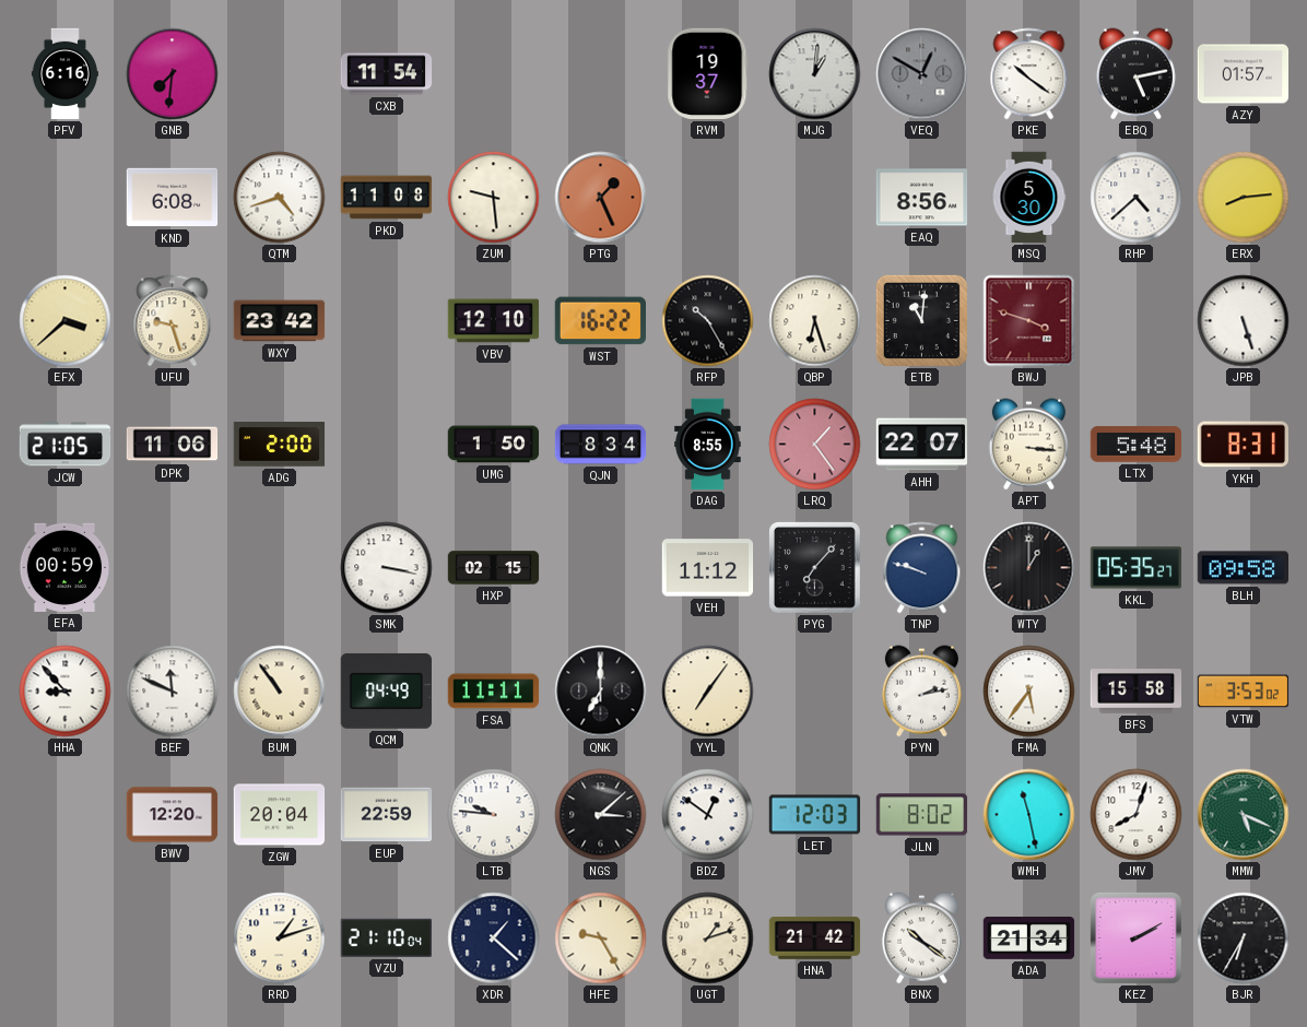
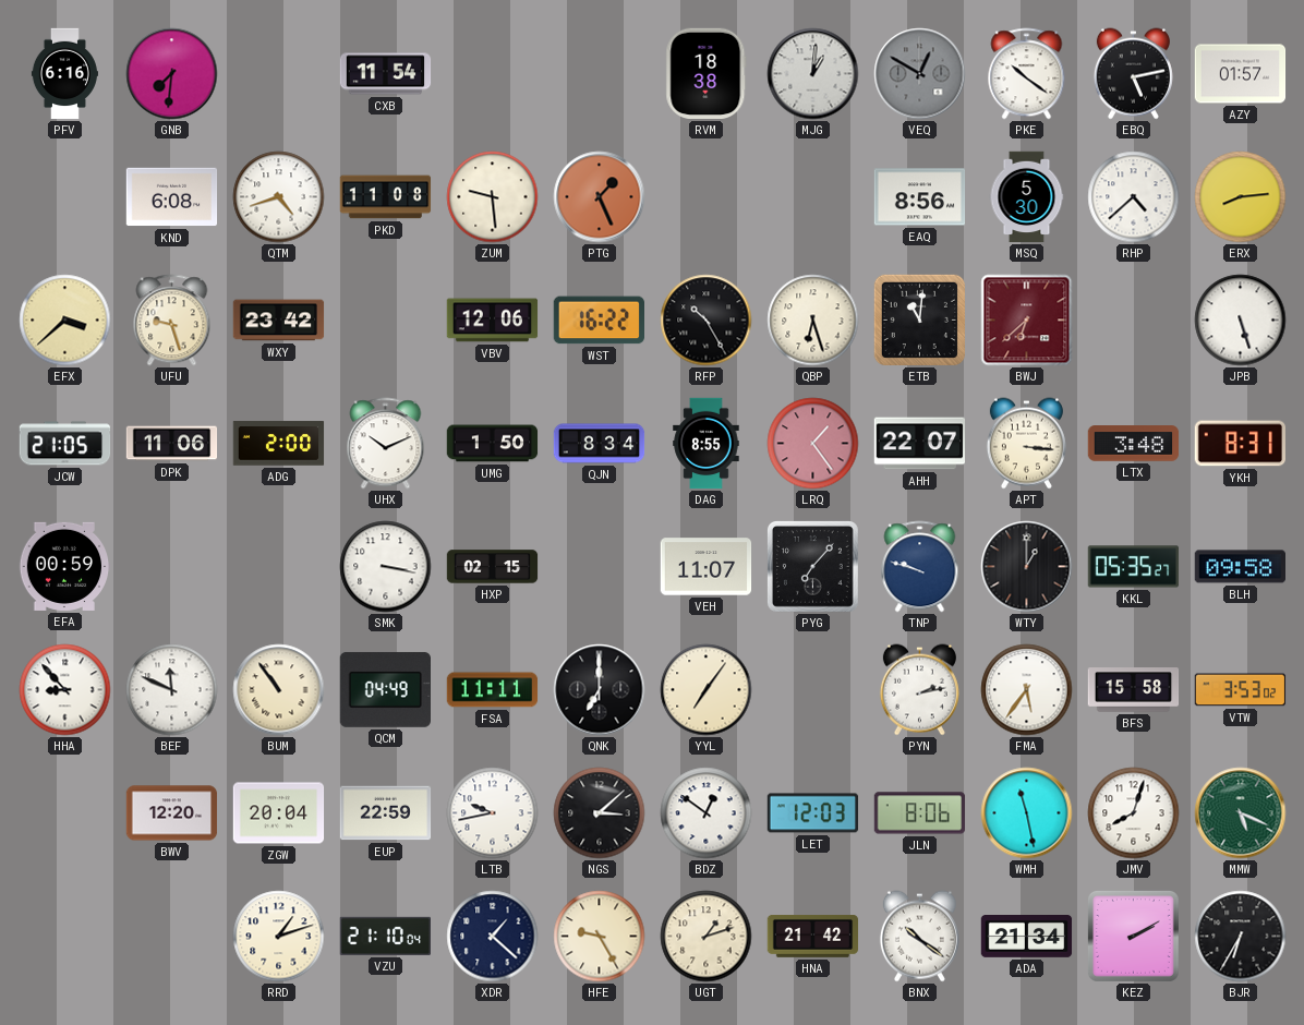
RVM: 19:37 -> 18:38
VBV: 12:10 -> 12:06
BWJ: 3:48 -> 6:38
UHX: none -> 10:11
LTX: 5:48 -> 3:48
VEH: 11:12 -> 11:07
LTB: 9:46 -> 9:43
JLN: 8:02 -> 8:06
